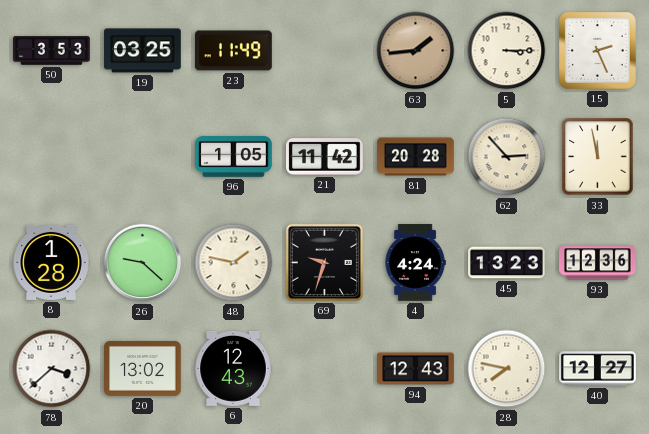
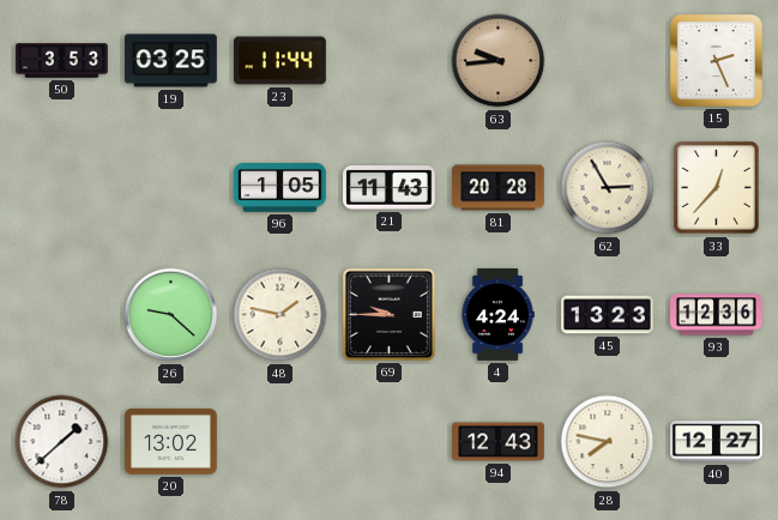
23: 11:49 -> 11:44
63: 1:44 -> 9:44
5: 3:15 -> none
21: 11:42 -> 11:43
62: 2:53 -> 2:55
33: 11:58 -> 12:37
8: 1:28 -> none
69: 9:33 -> 9:45
78: 3:38 -> 1:38
6: 12:43 -> none
